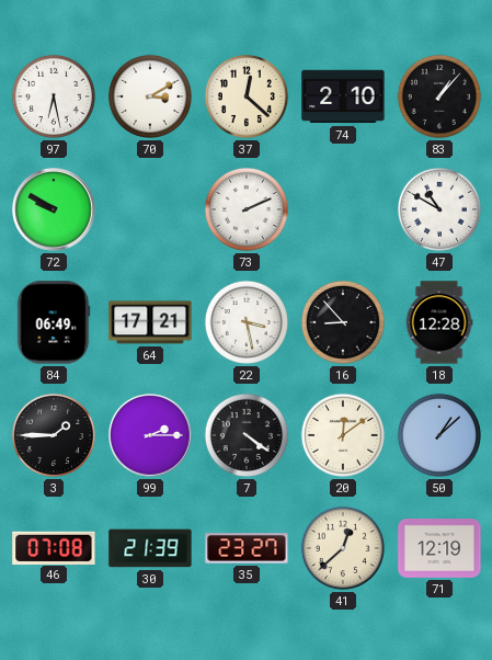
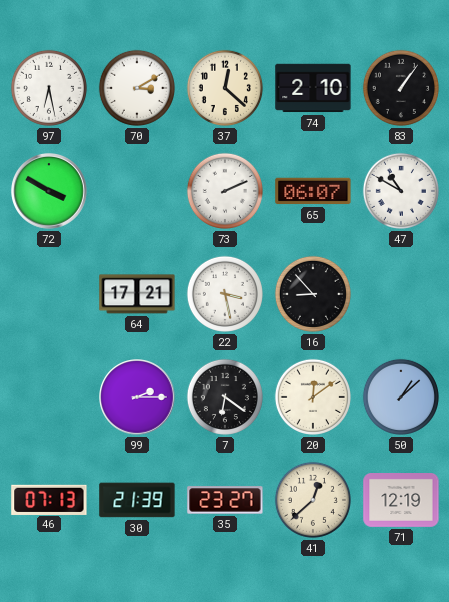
83: 1:07 -> 1:06
72: 9:50 -> 3:50
65: none -> 06:07
84: 06:49 -> none
18: 12:28 -> none
3: 1:45 -> none
7: 4:21 -> 6:21
46: 07:08 -> 07:13
